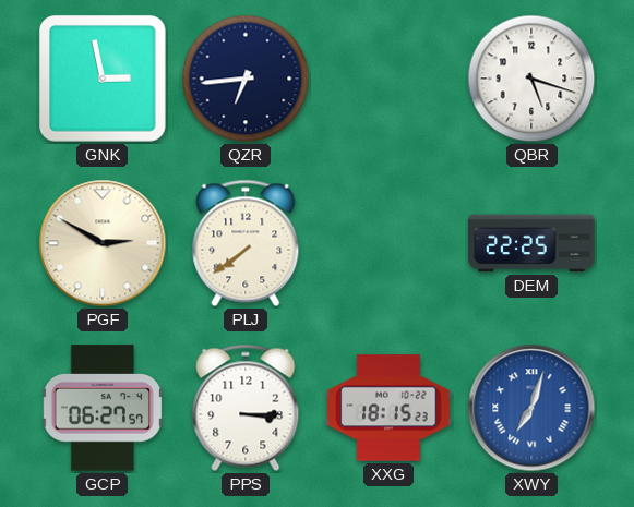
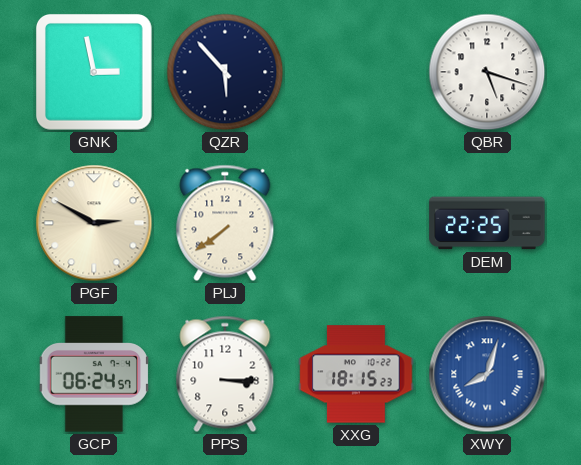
QZR: 6:44 -> 5:53
GCP: 06:27 -> 06:24
XWY: 7:03 -> 8:03
